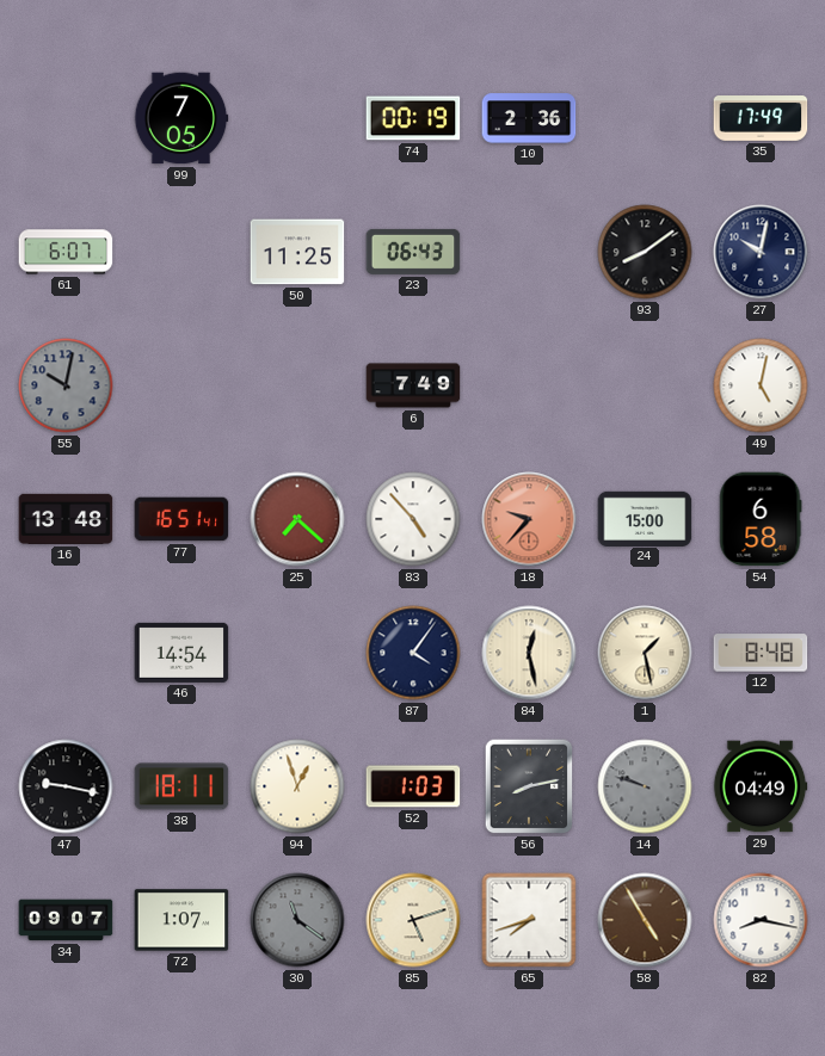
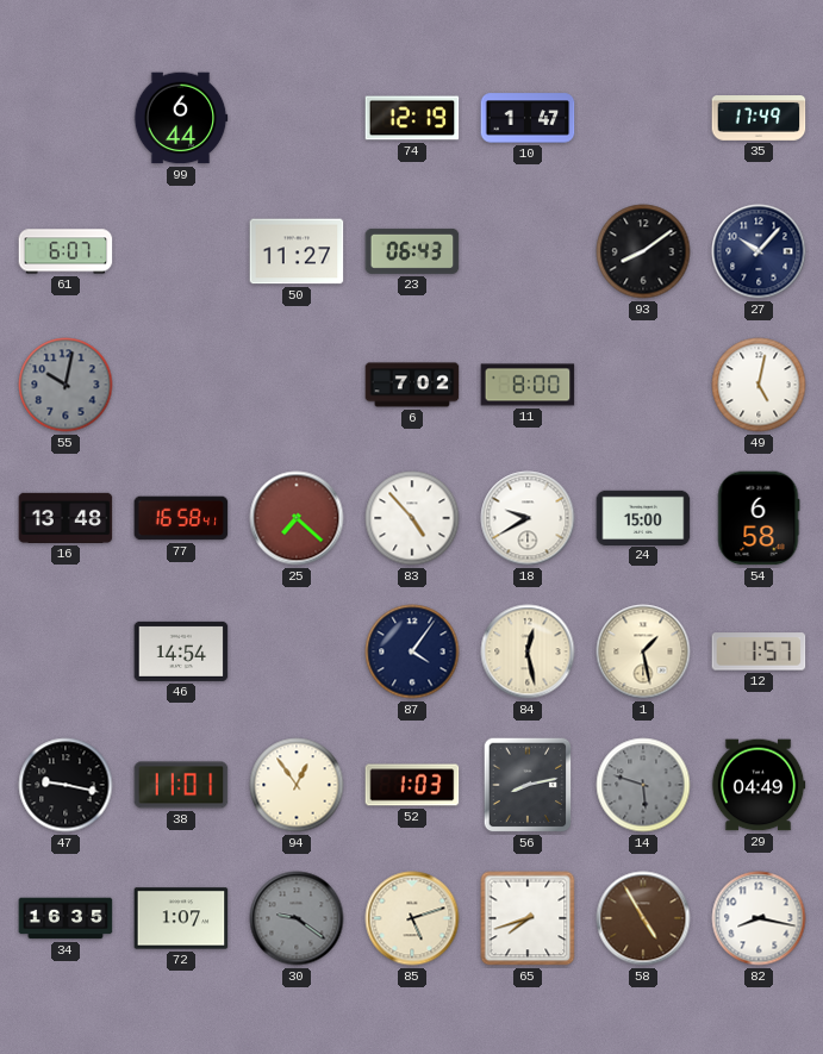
99: 7:05 -> 6:44
74: 00:19 -> 12:19
10: 2:36 -> 1:47
50: 11:25 -> 11:27
27: 10:02 -> 10:07
6: 7:49 -> 7:02
11: none -> 8:00
77: 16:51 -> 16:58
18: 9:37 -> 9:40
18 dial: salmon -> white
12: 8:48 -> 1:57
38: 18:11 -> 11:01
94: 12:57 -> 12:54
14: 9:48 -> 5:48
34: 09:07 -> 16:35
30: 11:21 -> 9:21
